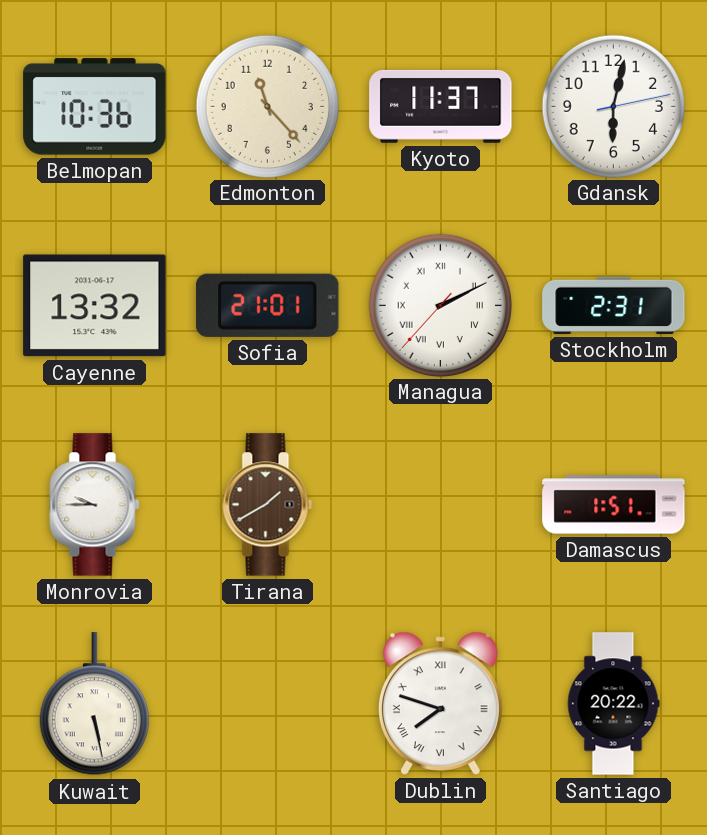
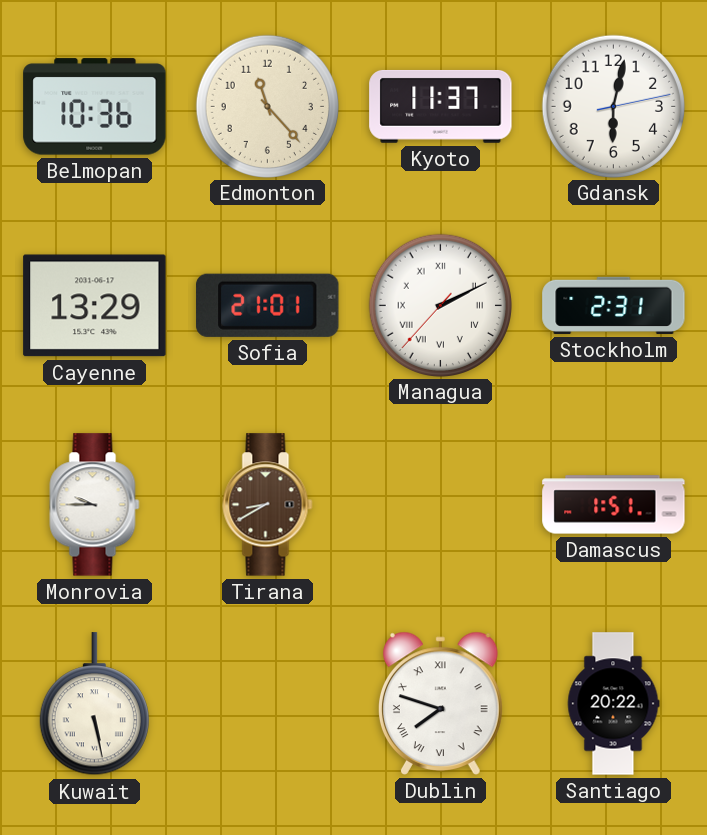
Cayenne: 13:32 -> 13:29
Tirana: 1:40 -> 8:40
